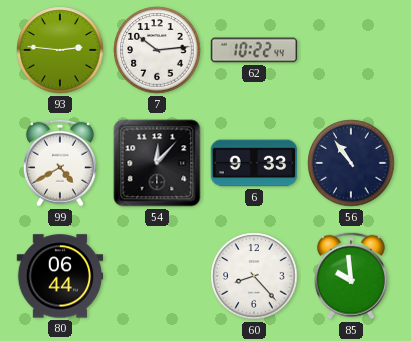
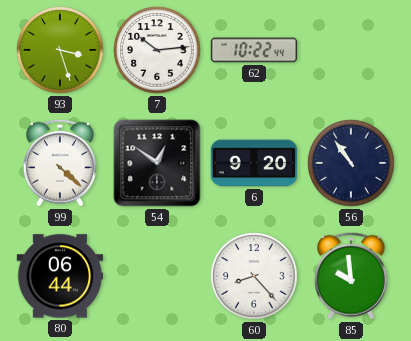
93: 2:46 -> 3:27
99: 4:40 -> 4:22
54: 12:07 -> 12:51
6: 9:33 -> 9:20
